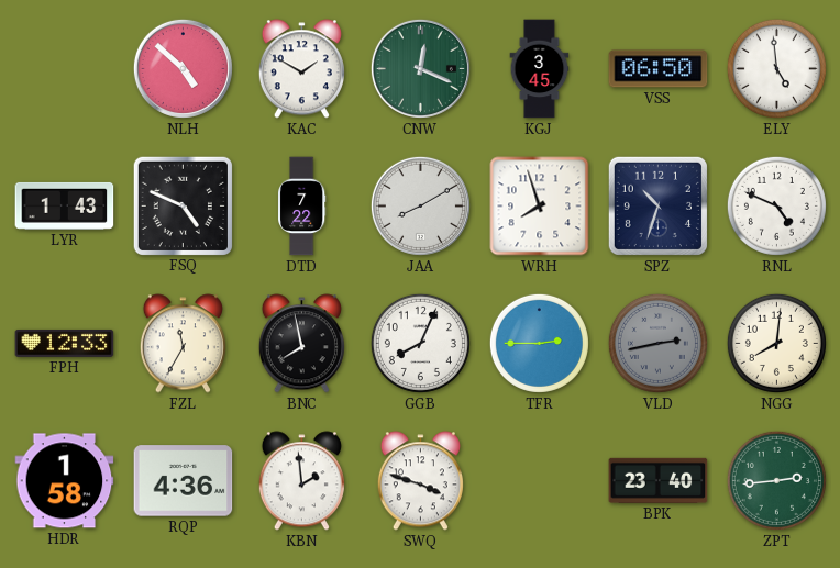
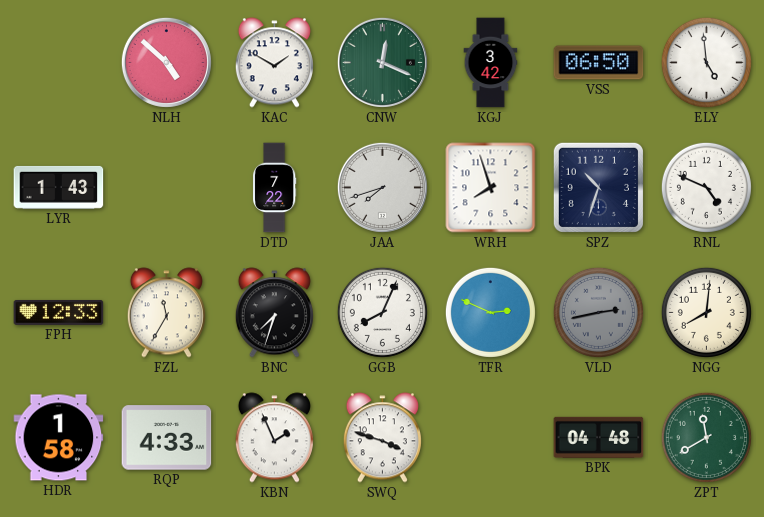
KGJ: 3:45 -> 3:42
FSQ: 4:49 -> none
JAA: 8:10 -> 7:42
BNC: 7:58 -> 7:33
TFR: 2:45 -> 2:49
RQP: 4:36 -> 4:33
KBN: 1:59 -> 1:56
BPK: 23:40 -> 04:48
ZPT: 2:44 -> 11:40
